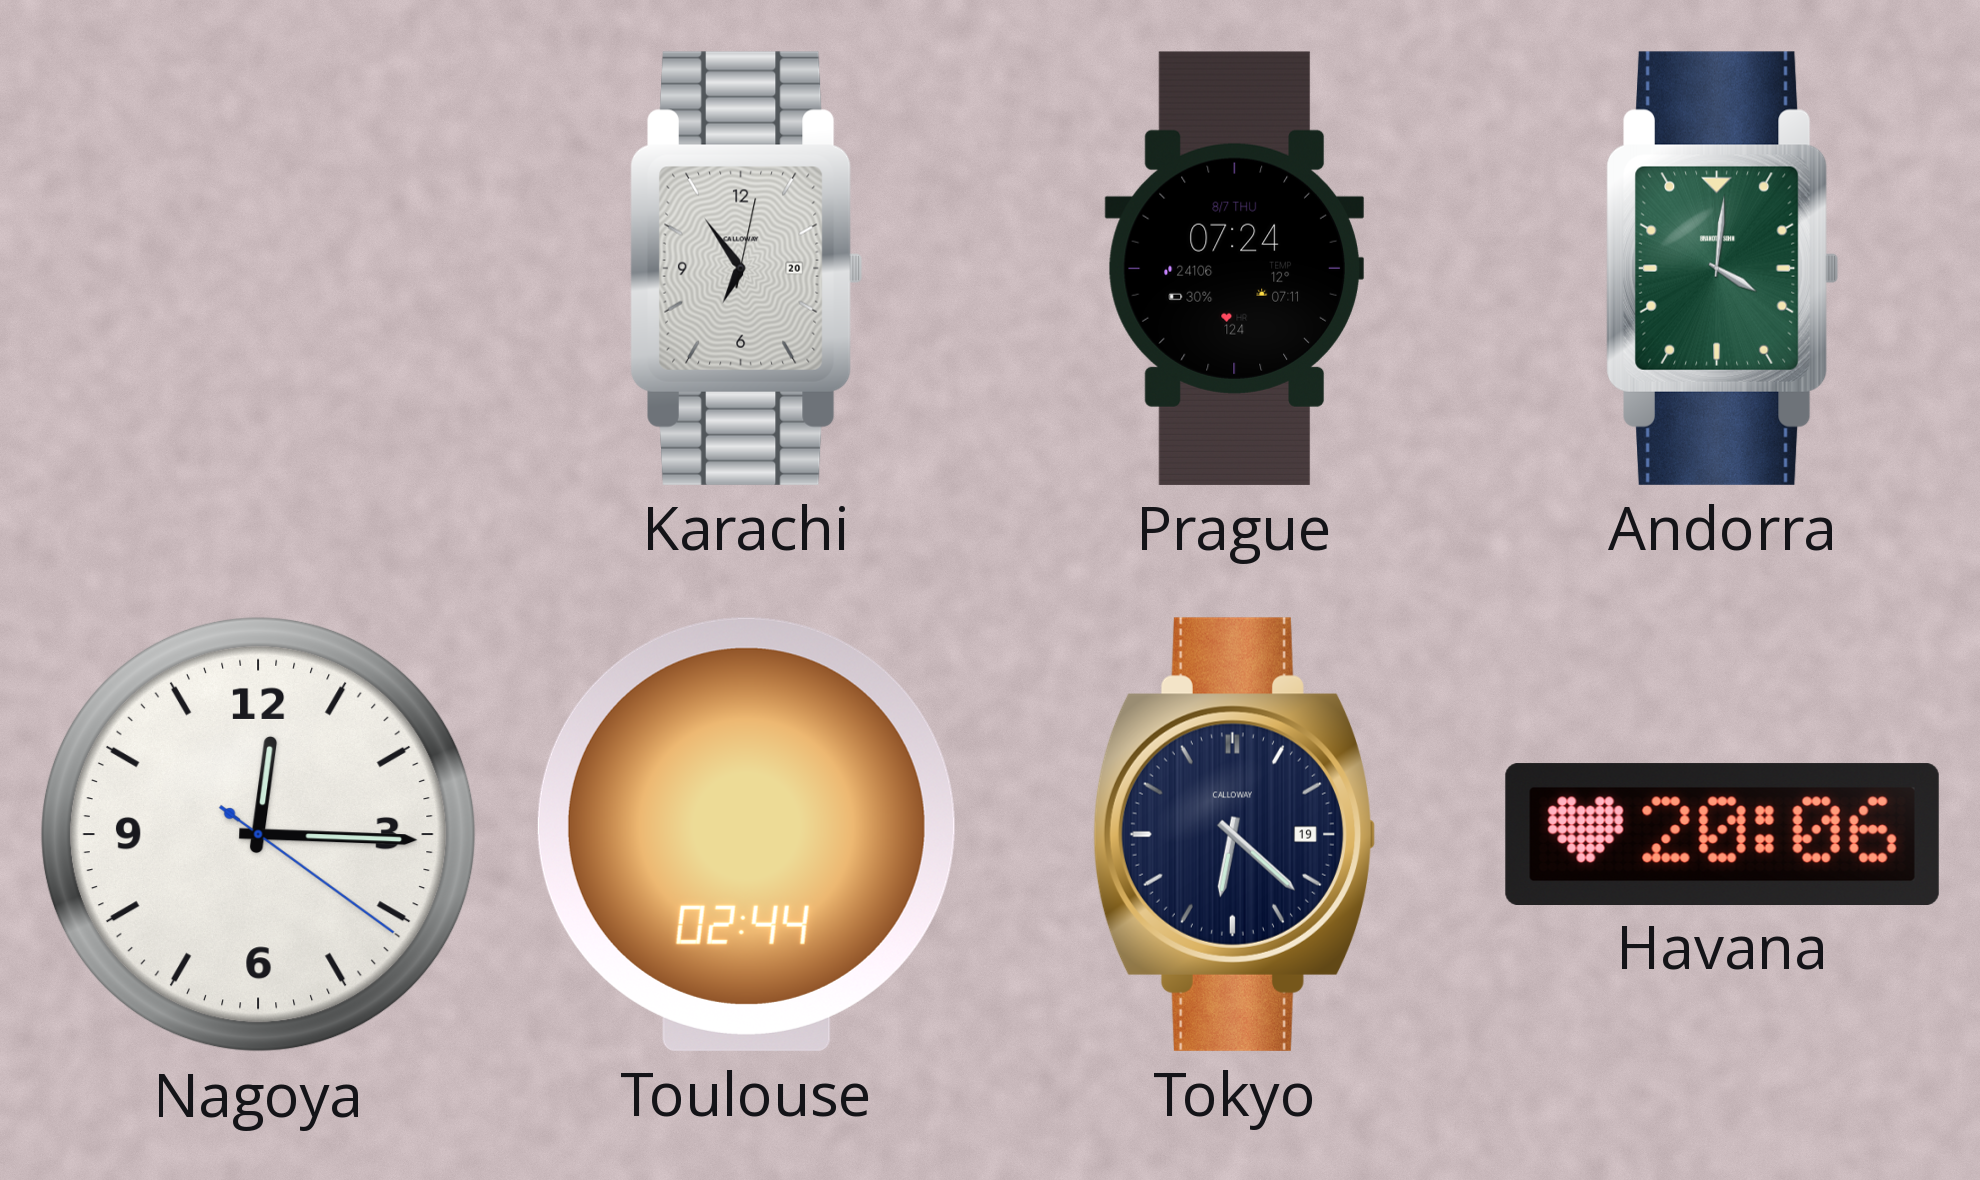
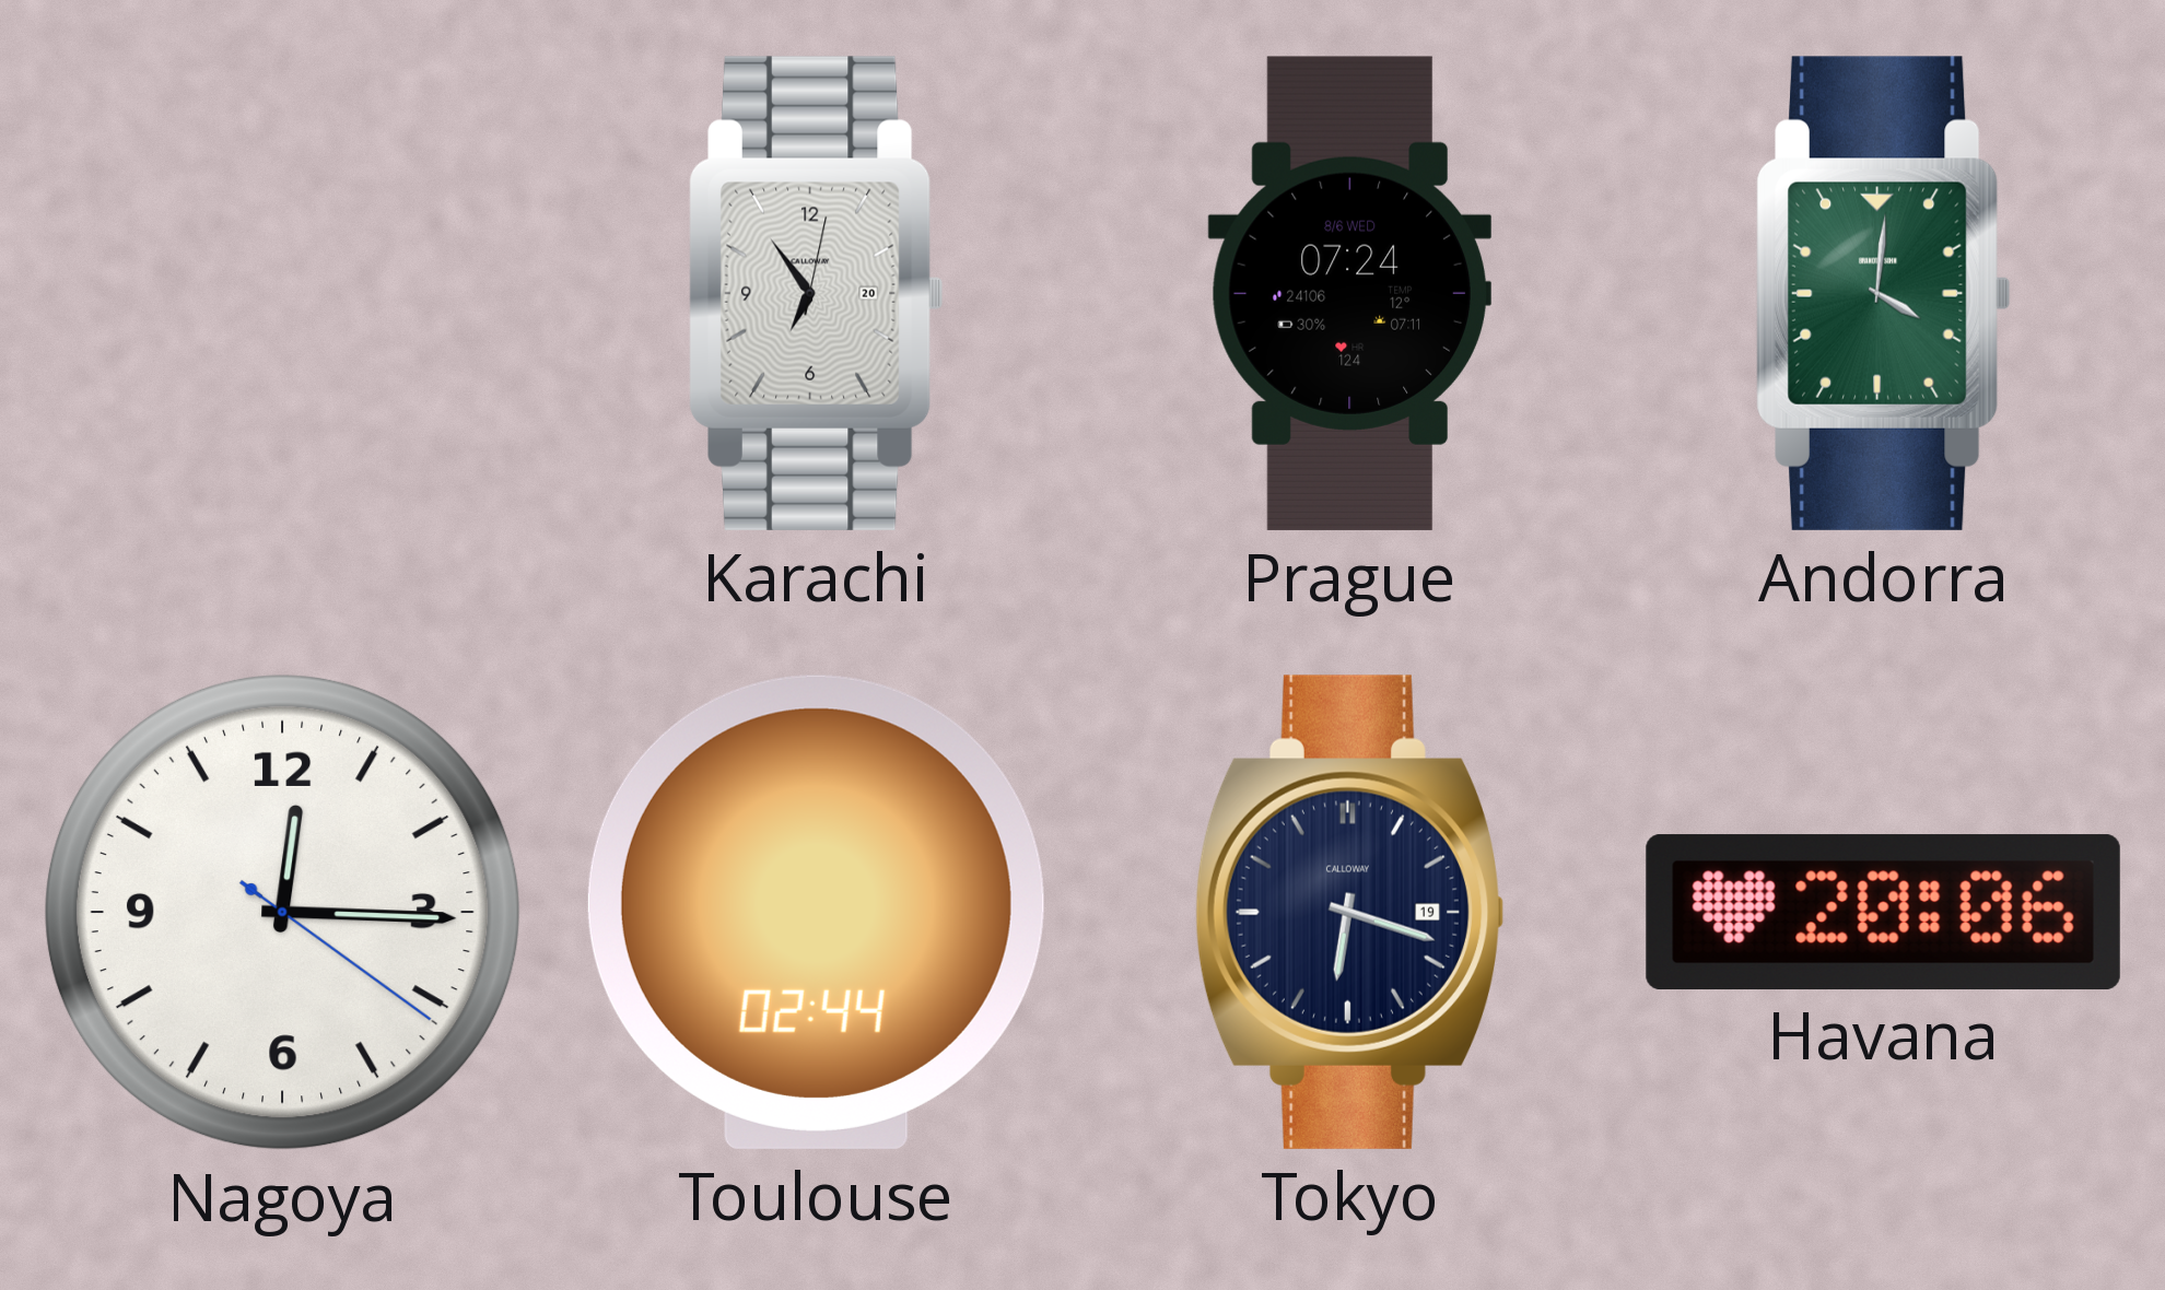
Prague date: 8/7 THU -> 8/6 WED
Tokyo: 6:22 -> 6:18
